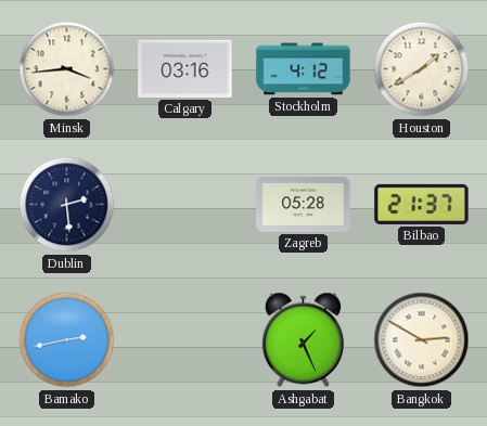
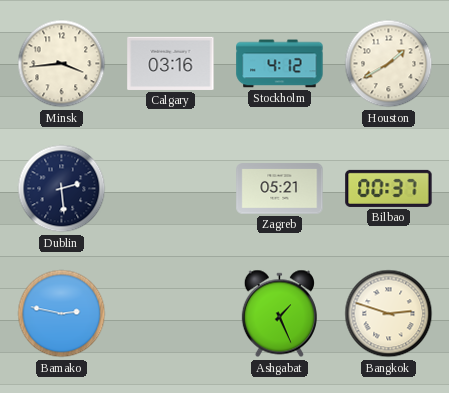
Zagreb: 05:28 -> 05:21
Bilbao: 21:37 -> 00:37
Bamako: 2:43 -> 2:47
Bangkok: 2:50 -> 2:48
